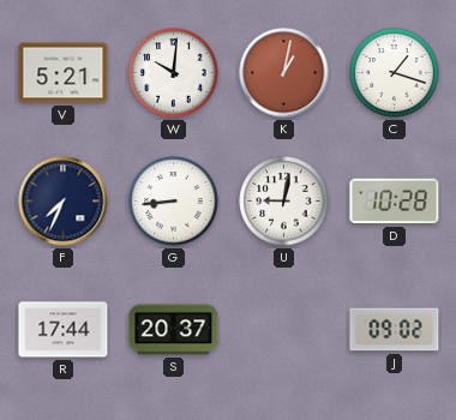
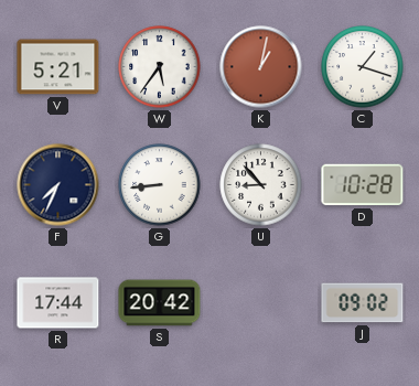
W: 10:01 -> 5:36
U: 9:02 -> 8:53
S: 20:37 -> 20:42
